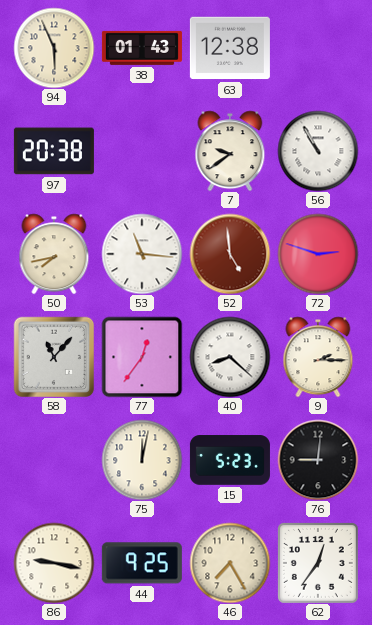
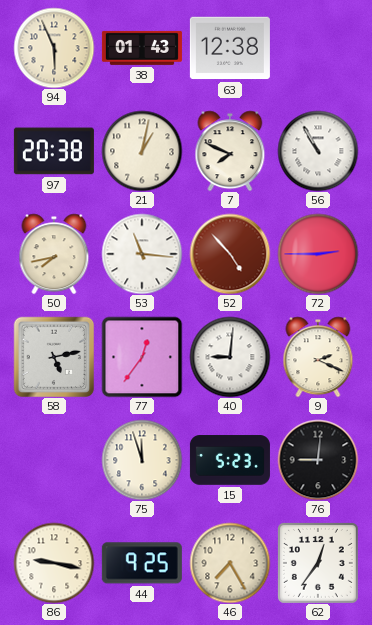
21: none -> 1:02
7: 9:39 -> 7:49
52: 4:59 -> 4:53
72: 2:48 -> 2:45
58: 11:07 -> 5:13
40: 8:22 -> 9:01
9: 2:15 -> 2:19
75: 12:02 -> 11:57
